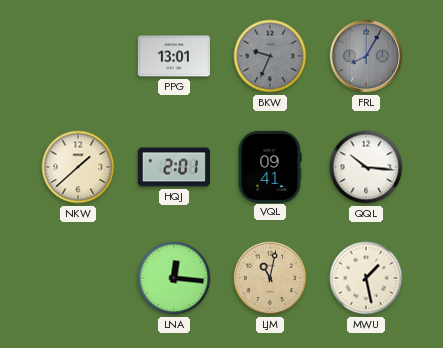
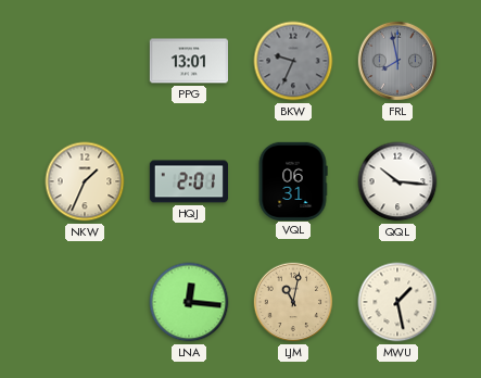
FRL: 8:05 -> 7:58
NKW: 1:38 -> 1:34
VQL: 09:41 -> 06:31
